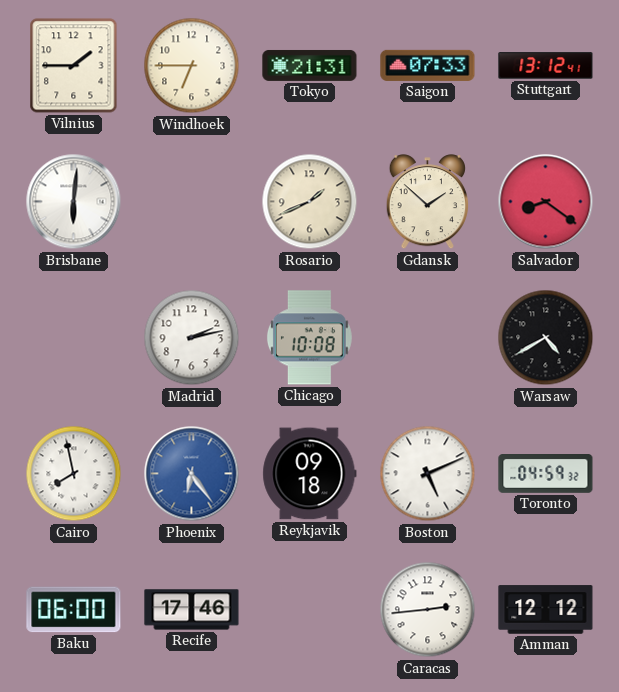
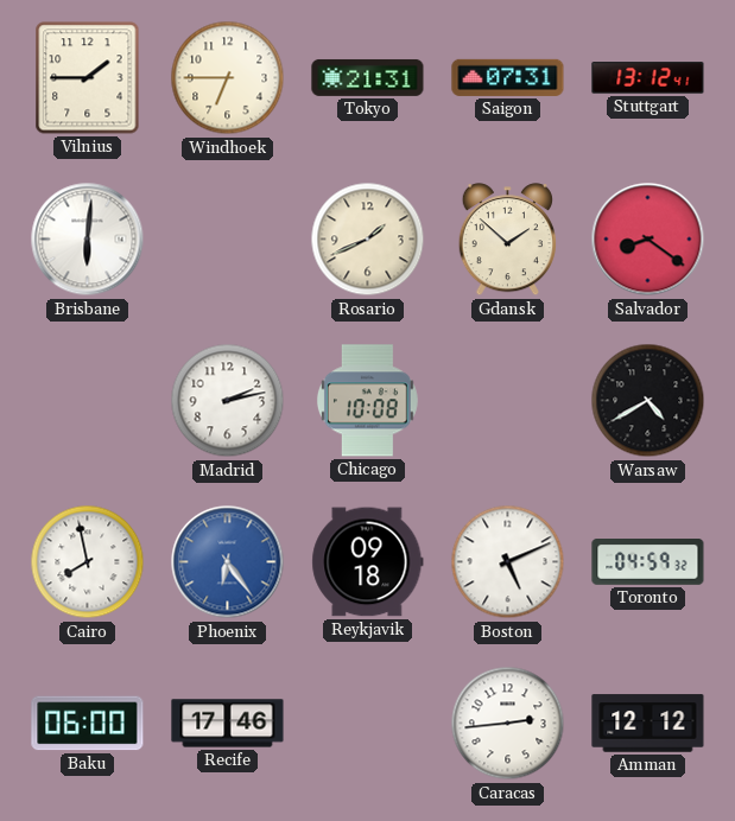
Saigon: 07:33 -> 07:31
